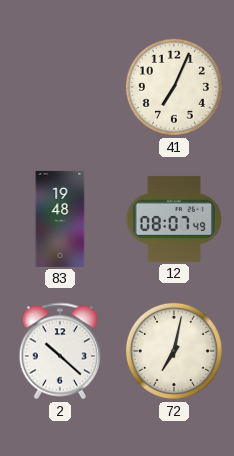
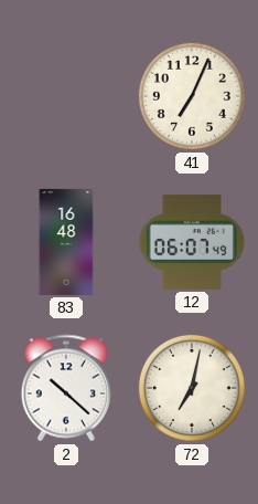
83: 19:48 -> 16:48
12: 08:07 -> 06:07
